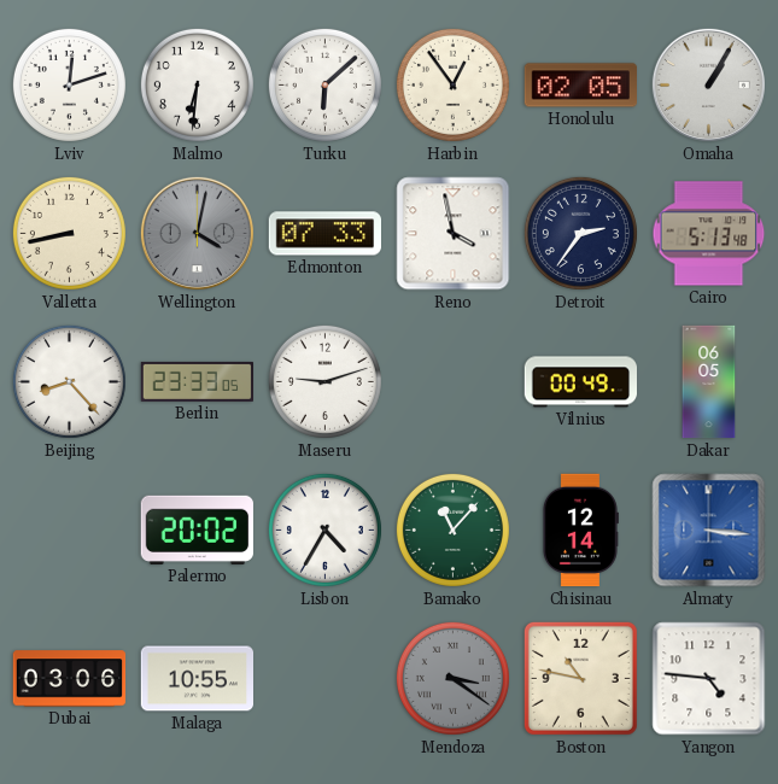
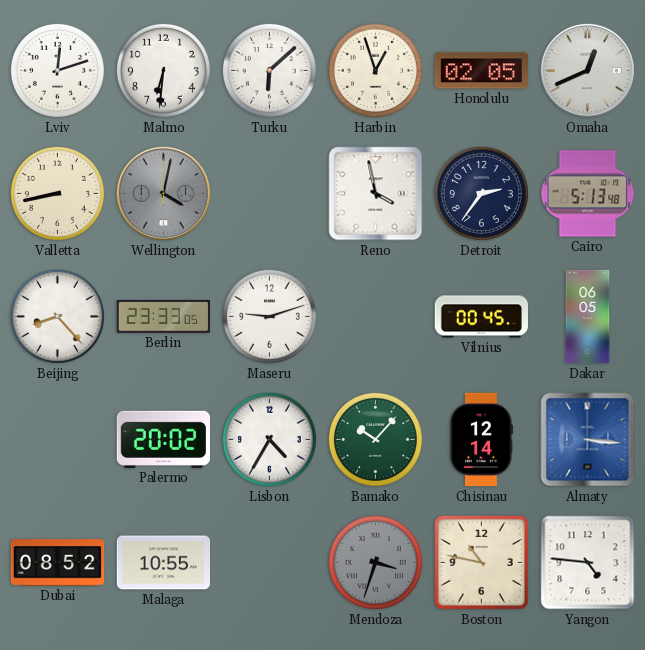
Harbin: 12:54 -> 12:57
Omaha: 1:05 -> 12:41
Edmonton: 07:33 -> none
Vilnius: 00:49 -> 00:45
Bamako: 11:07 -> 10:07
Dubai: 03:06 -> 08:52
Mendoza: 3:21 -> 3:33
